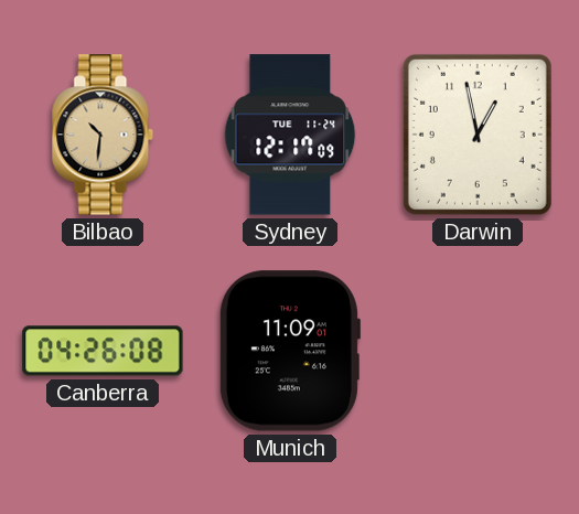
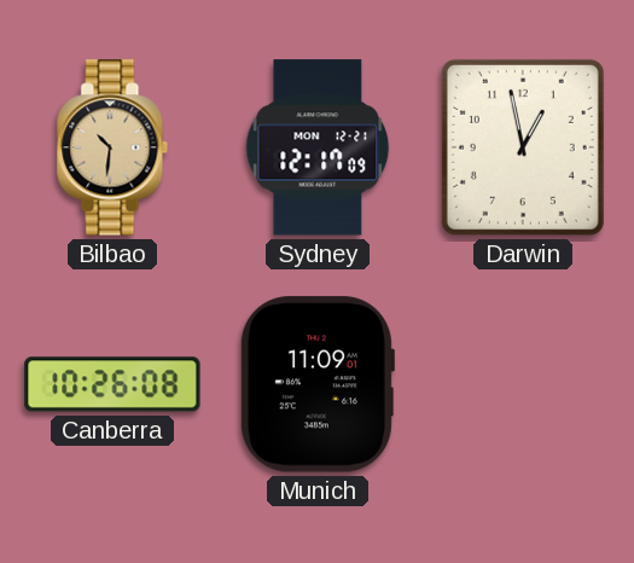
Sydney date: TUE 11-24 -> MON 12-21
Canberra: 04:26 -> 10:26
